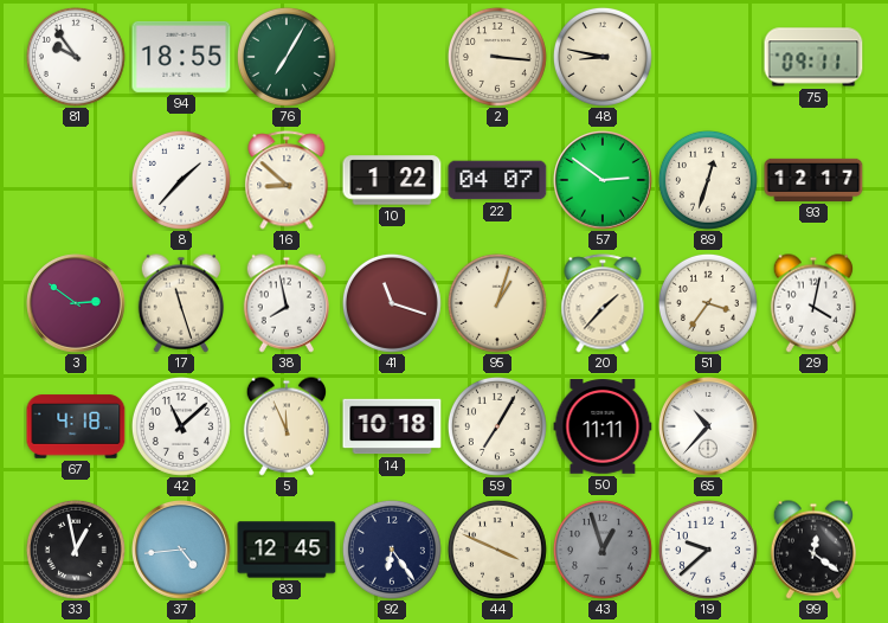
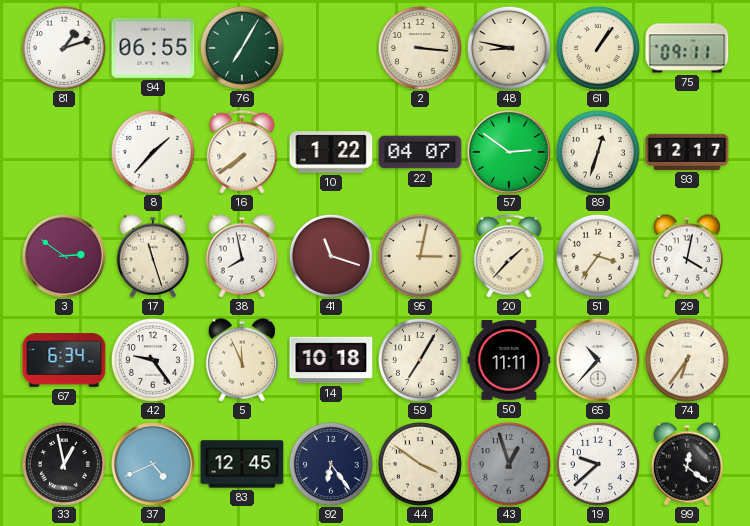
81: 9:54 -> 1:12
94: 18:55 -> 06:55
61: none -> 1:06
16: 8:52 -> 7:39
95: 1:03 -> 3:02
67: 4:18 -> 6:34
42: 11:08 -> 9:24
74: none -> 6:36
37: 4:44 -> 4:41
44: 3:49 -> 3:51
